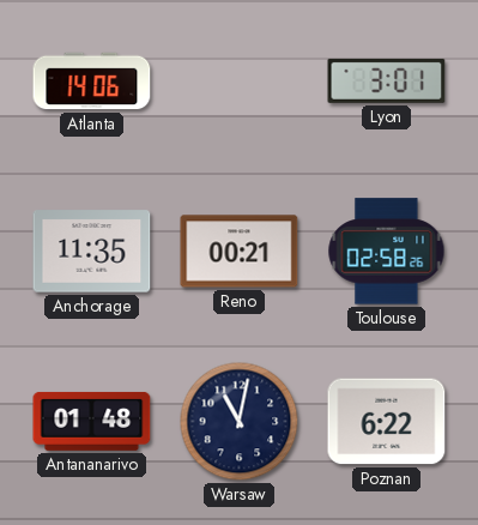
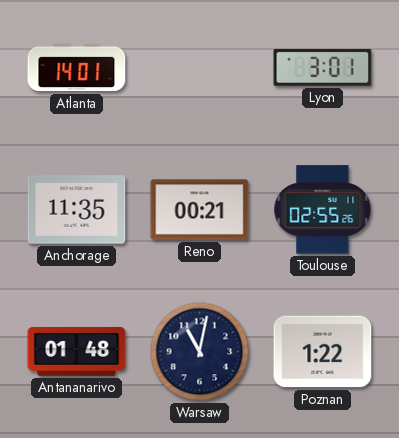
Atlanta: 14:06 -> 14:01
Toulouse: 02:58 -> 02:55
Poznan: 6:22 -> 1:22
